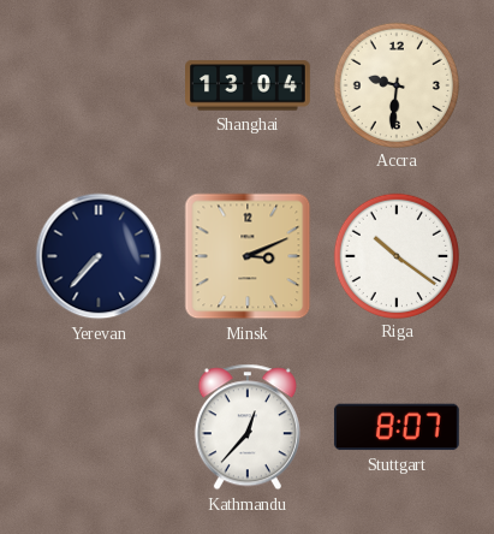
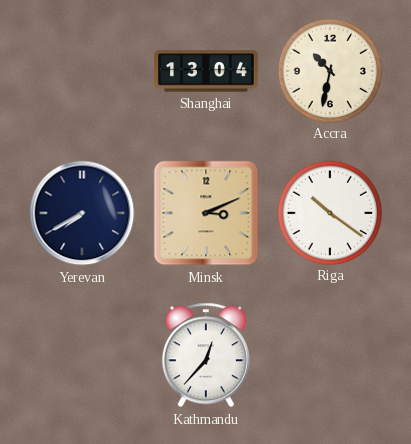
Accra: 9:31 -> 10:32
Yerevan: 7:37 -> 7:40
Stuttgart: 8:07 -> none
